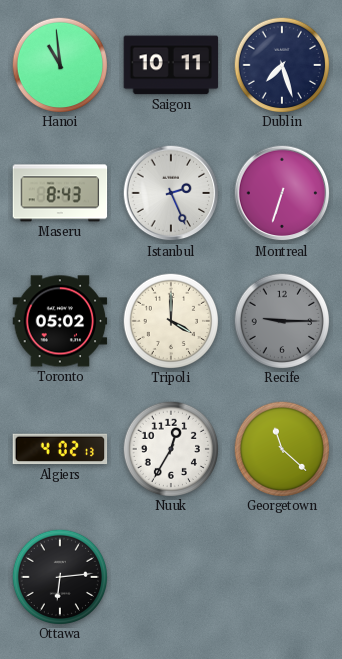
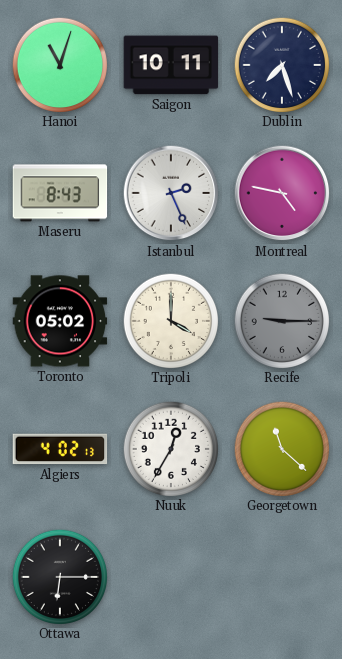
Hanoi: 10:59 -> 11:03
Montreal: 6:33 -> 4:47
Ottawa: 6:14 -> 6:15
